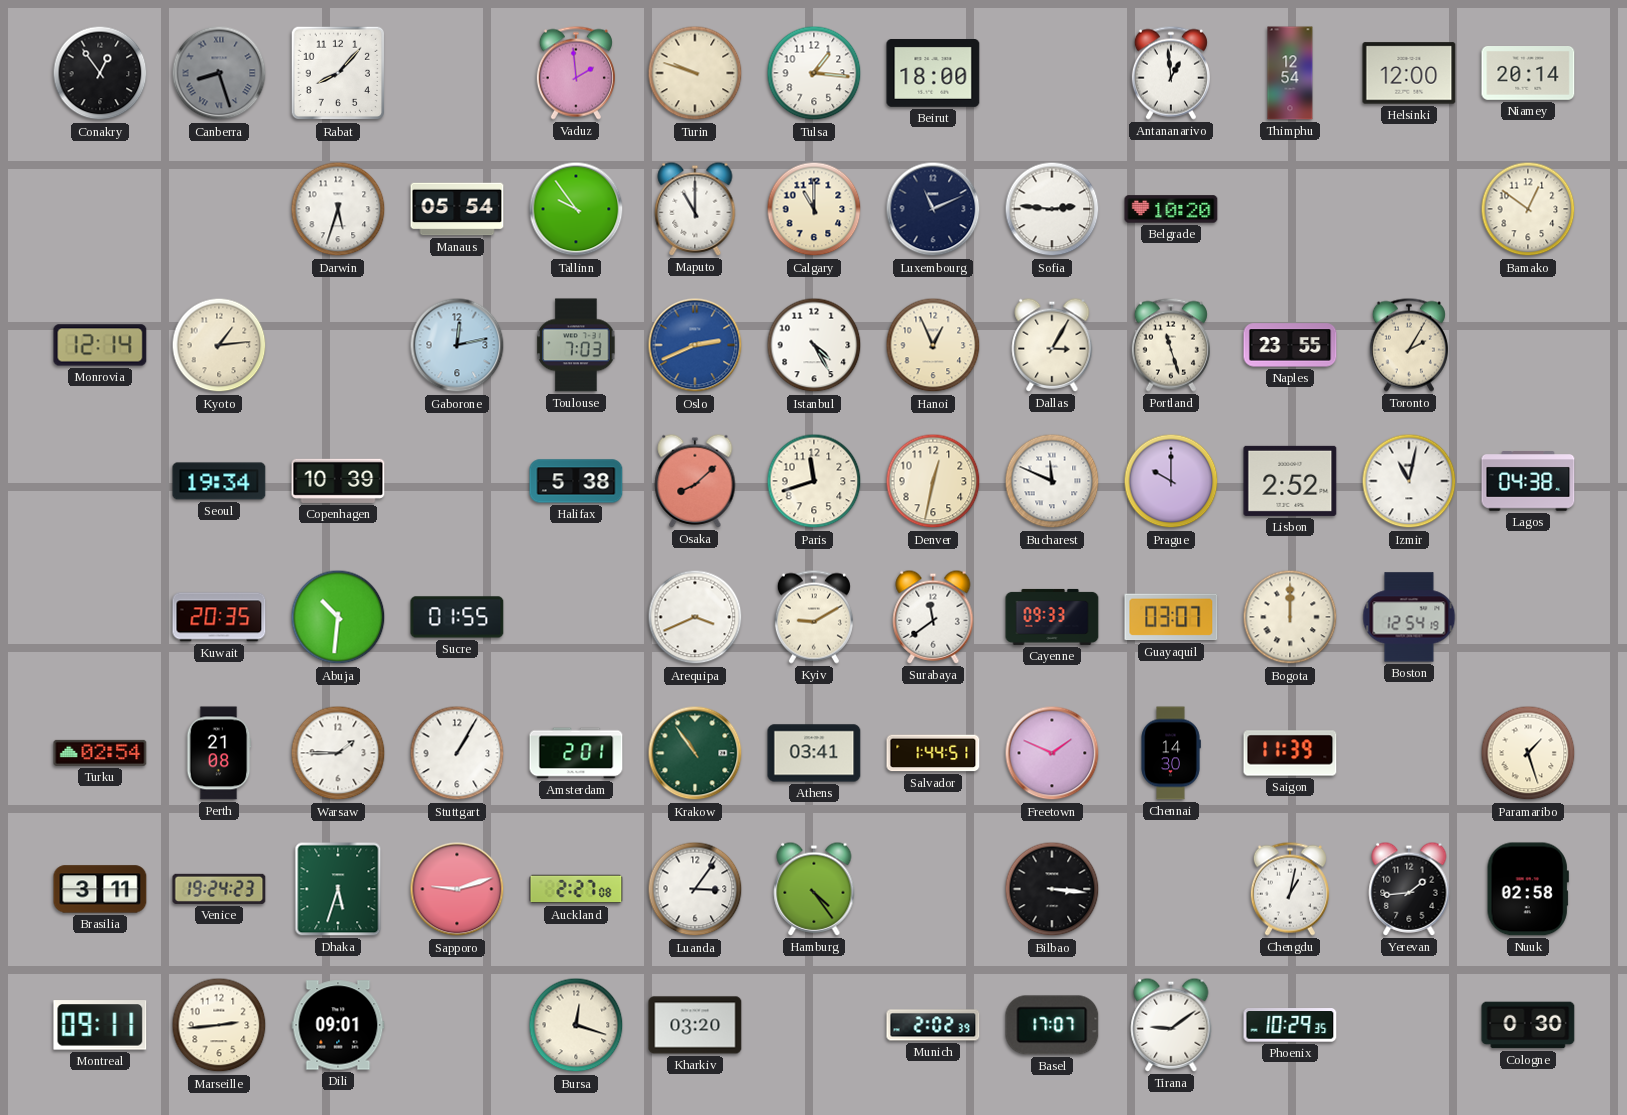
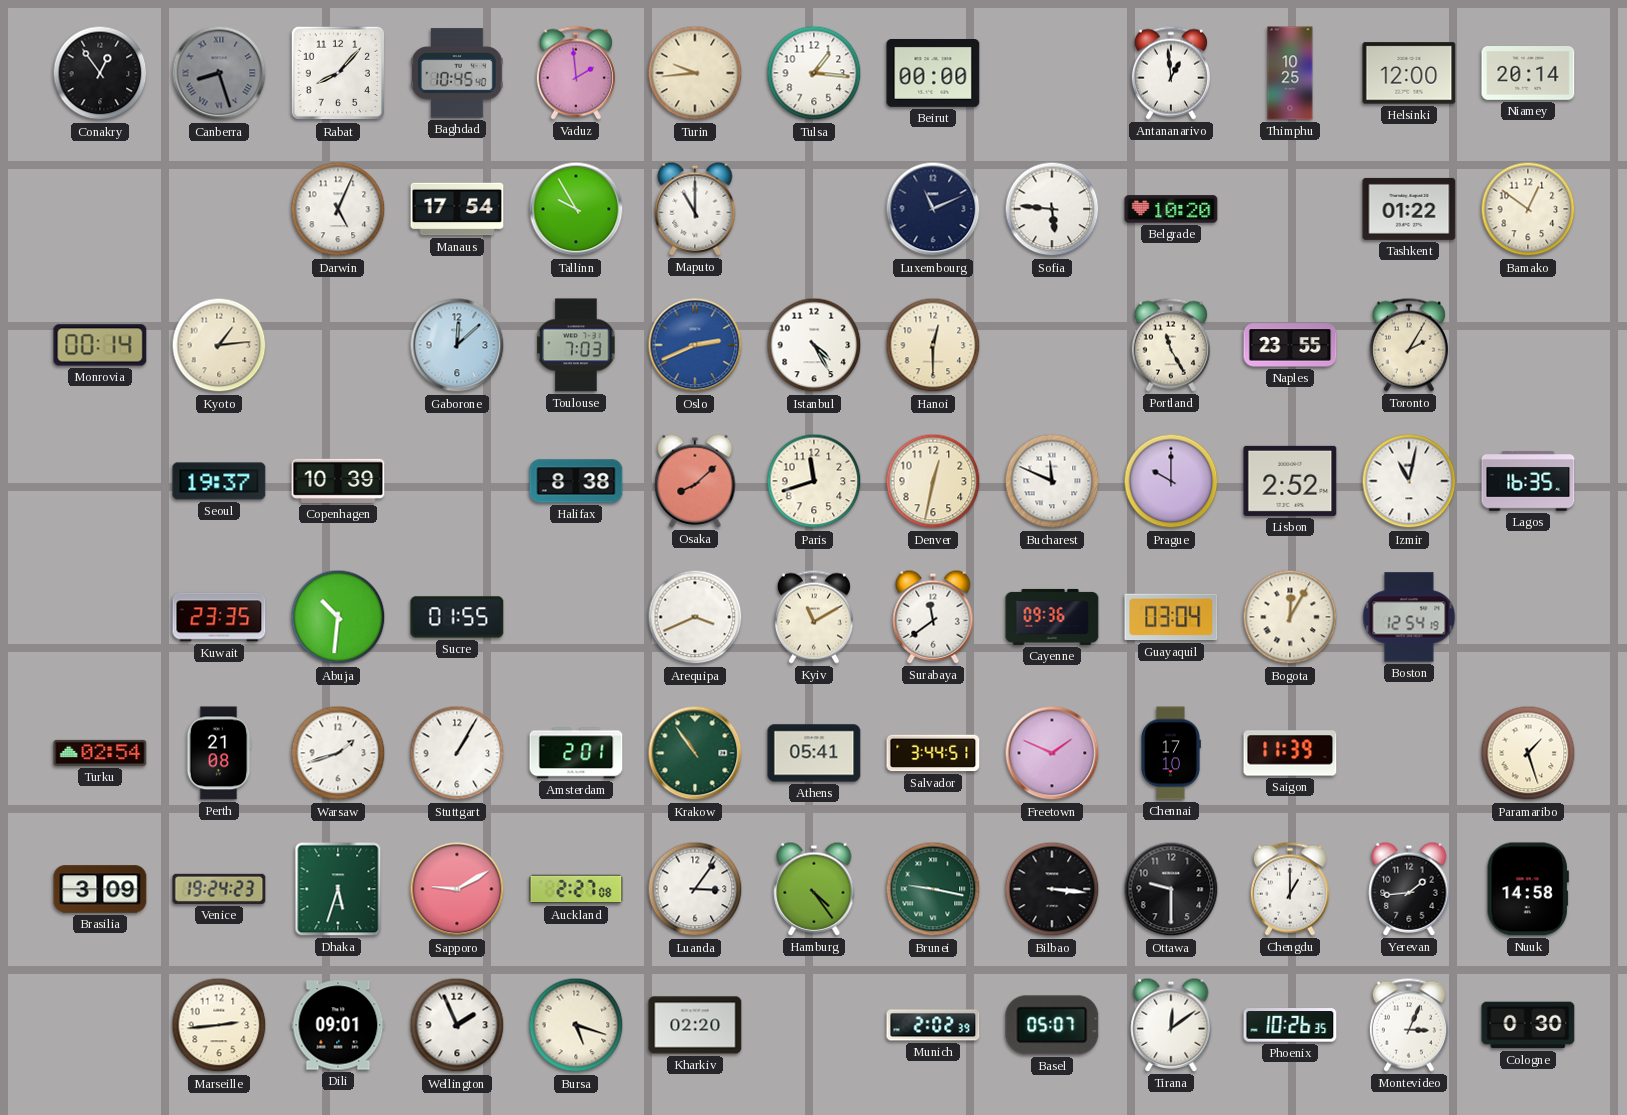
Baghdad: none -> 10:45
Turin: 9:48 -> 9:44
Beirut: 18:00 -> 00:00
Thimphu: 12:54 -> 10:25
Darwin: 5:33 -> 5:04
Manaus: 05:54 -> 17:54
Tallinn: 9:54 -> 9:55
Calgary: 11:00 -> none
Sofia: 2:46 -> 5:46
Tashkent: none -> 01:22
Monrovia: 12:14 -> 00:14
Gaborone: 12:13 -> 12:08
Hanoi: 12:56 -> 12:30
Dallas: 3:05 -> none
Portland: 11:27 -> 11:25
Seoul: 19:34 -> 19:37
Halifax: 5:38 -> 8:38
Lagos: 04:38 -> 16:35
Kuwait: 20:35 -> 23:35
Kyiv: 9:10 -> 11:10
Cayenne: 09:33 -> 09:36
Guayaquil: 03:07 -> 03:04
Bogota: 12:00 -> 12:05
Warsaw: 1:45 -> 1:42
Athens: 03:41 -> 05:41
Salvador: 1:44 -> 3:44
Chennai: 14:30 -> 17:10
Brasilia: 3:11 -> 3:09
Sapporo: 9:12 -> 9:10
Brunei: none -> 9:17
Ottawa: none -> 9:30
Chengdu: 1:02 -> 1:00
Nuuk: 02:58 -> 14:58
Montreal: 09:11 -> none
Wellington: none -> 1:56
Bursa: 12:18 -> 5:18
Kharkiv: 03:20 -> 02:20
Basel: 17:07 -> 05:07
Tirana: 9:09 -> 12:09
Phoenix: 10:29 -> 10:26
Montevideo: none -> 3:04
